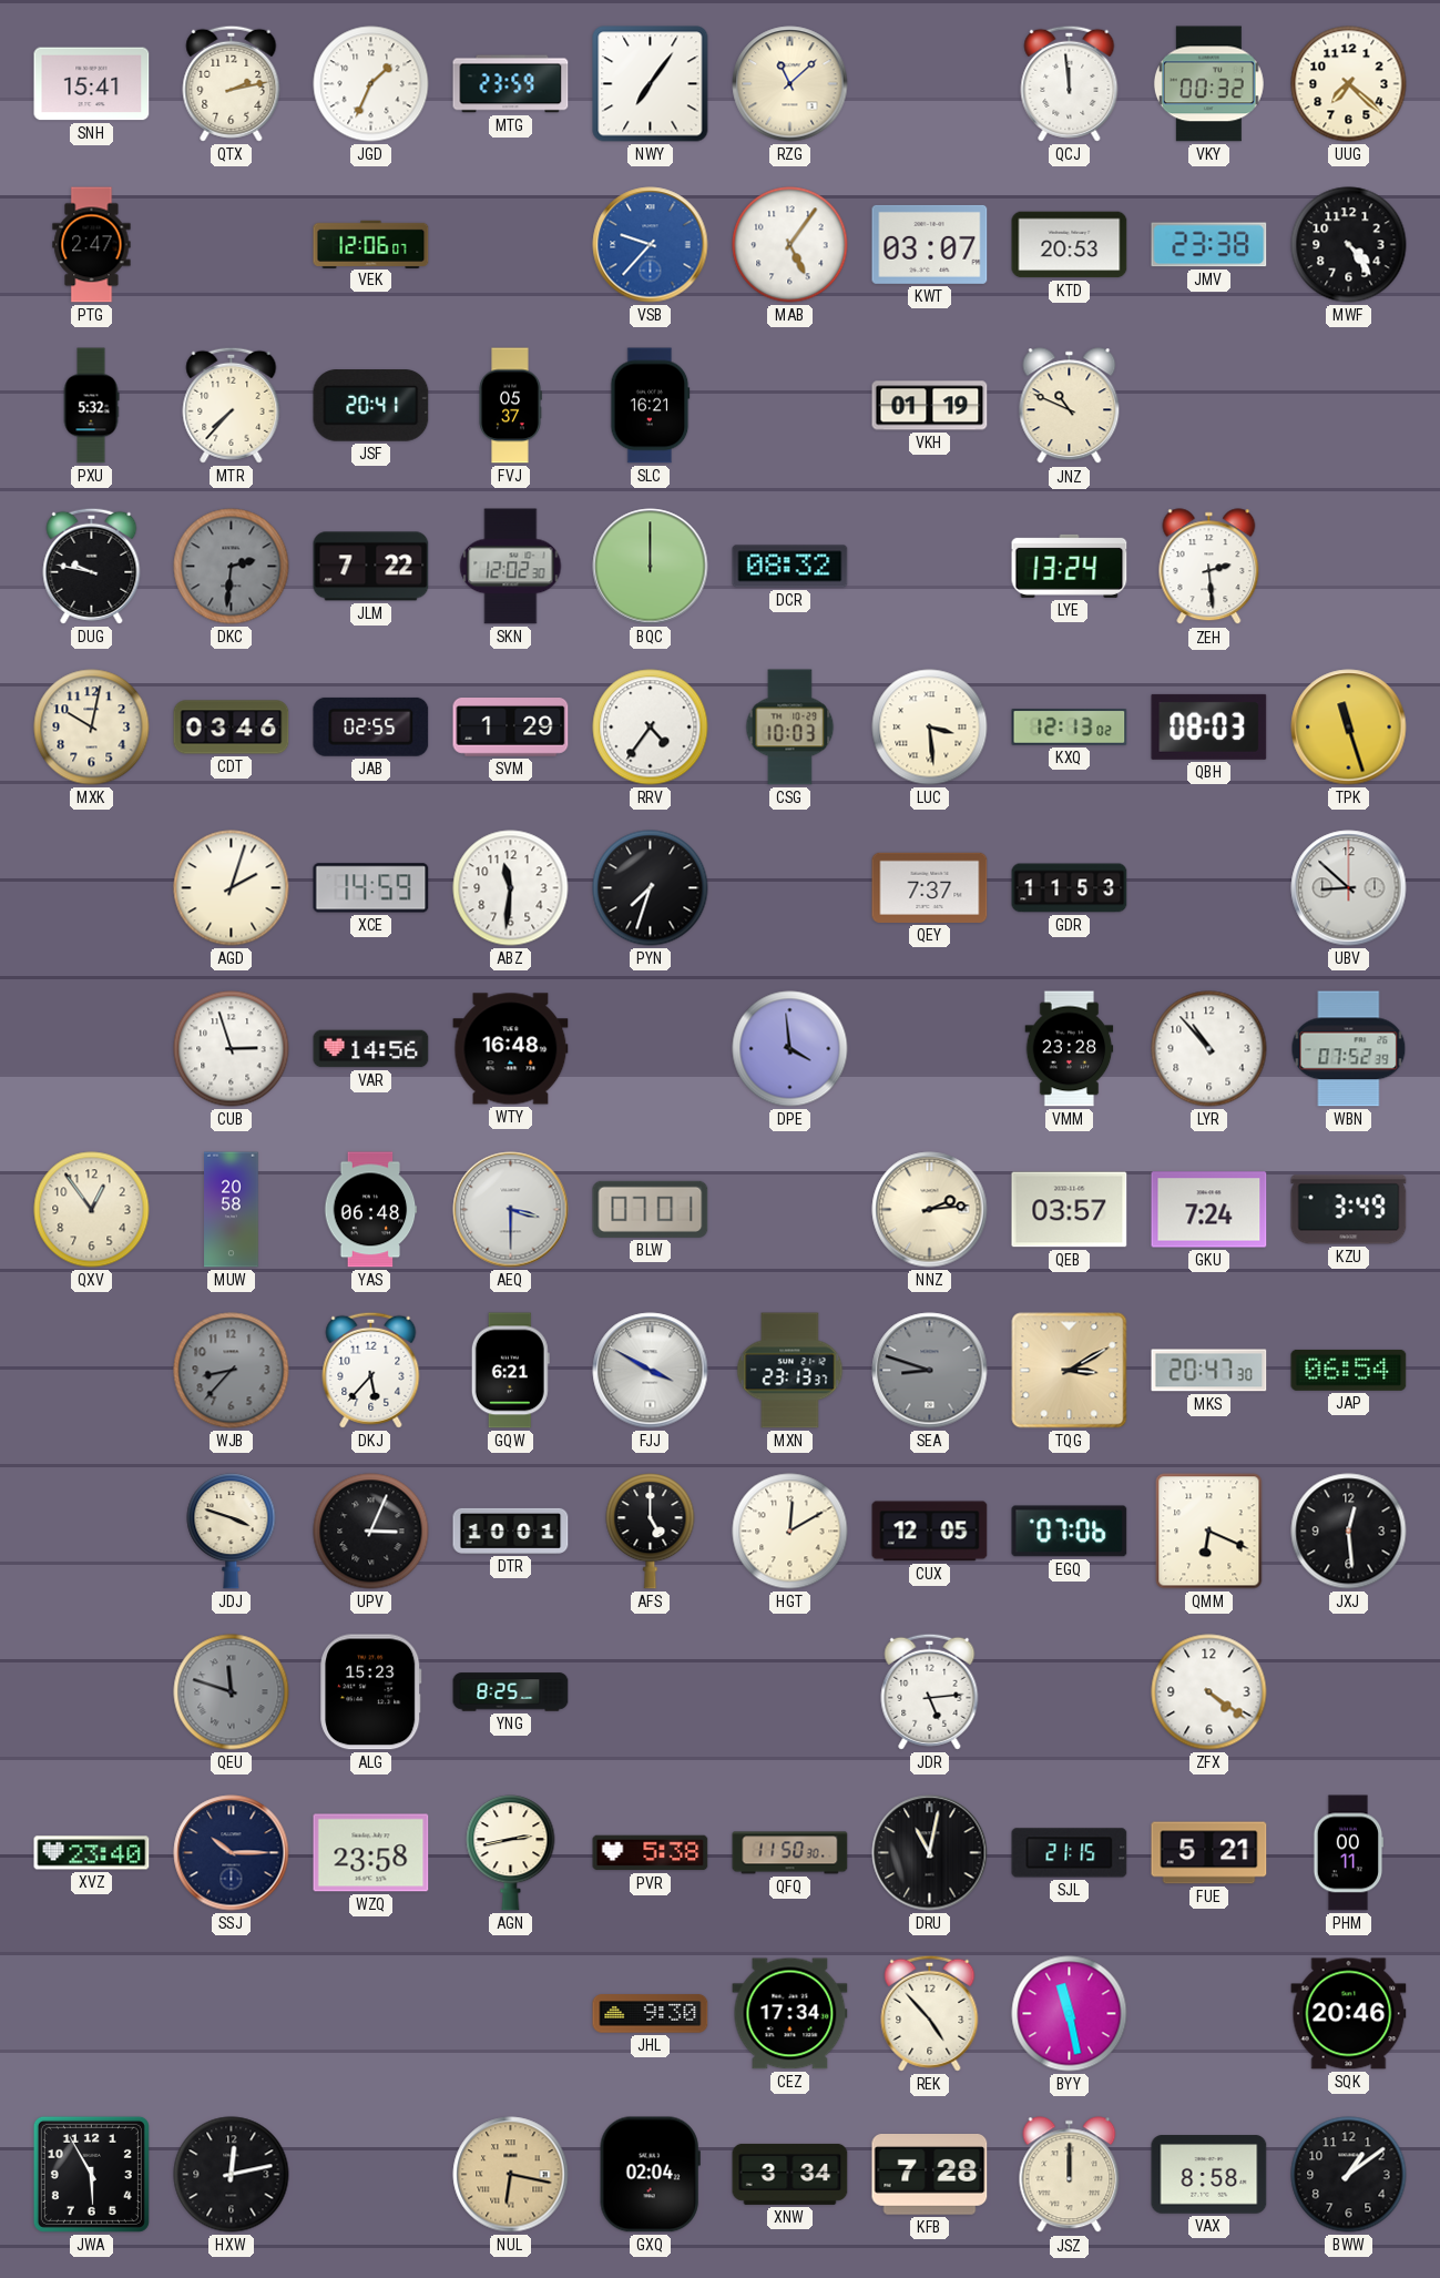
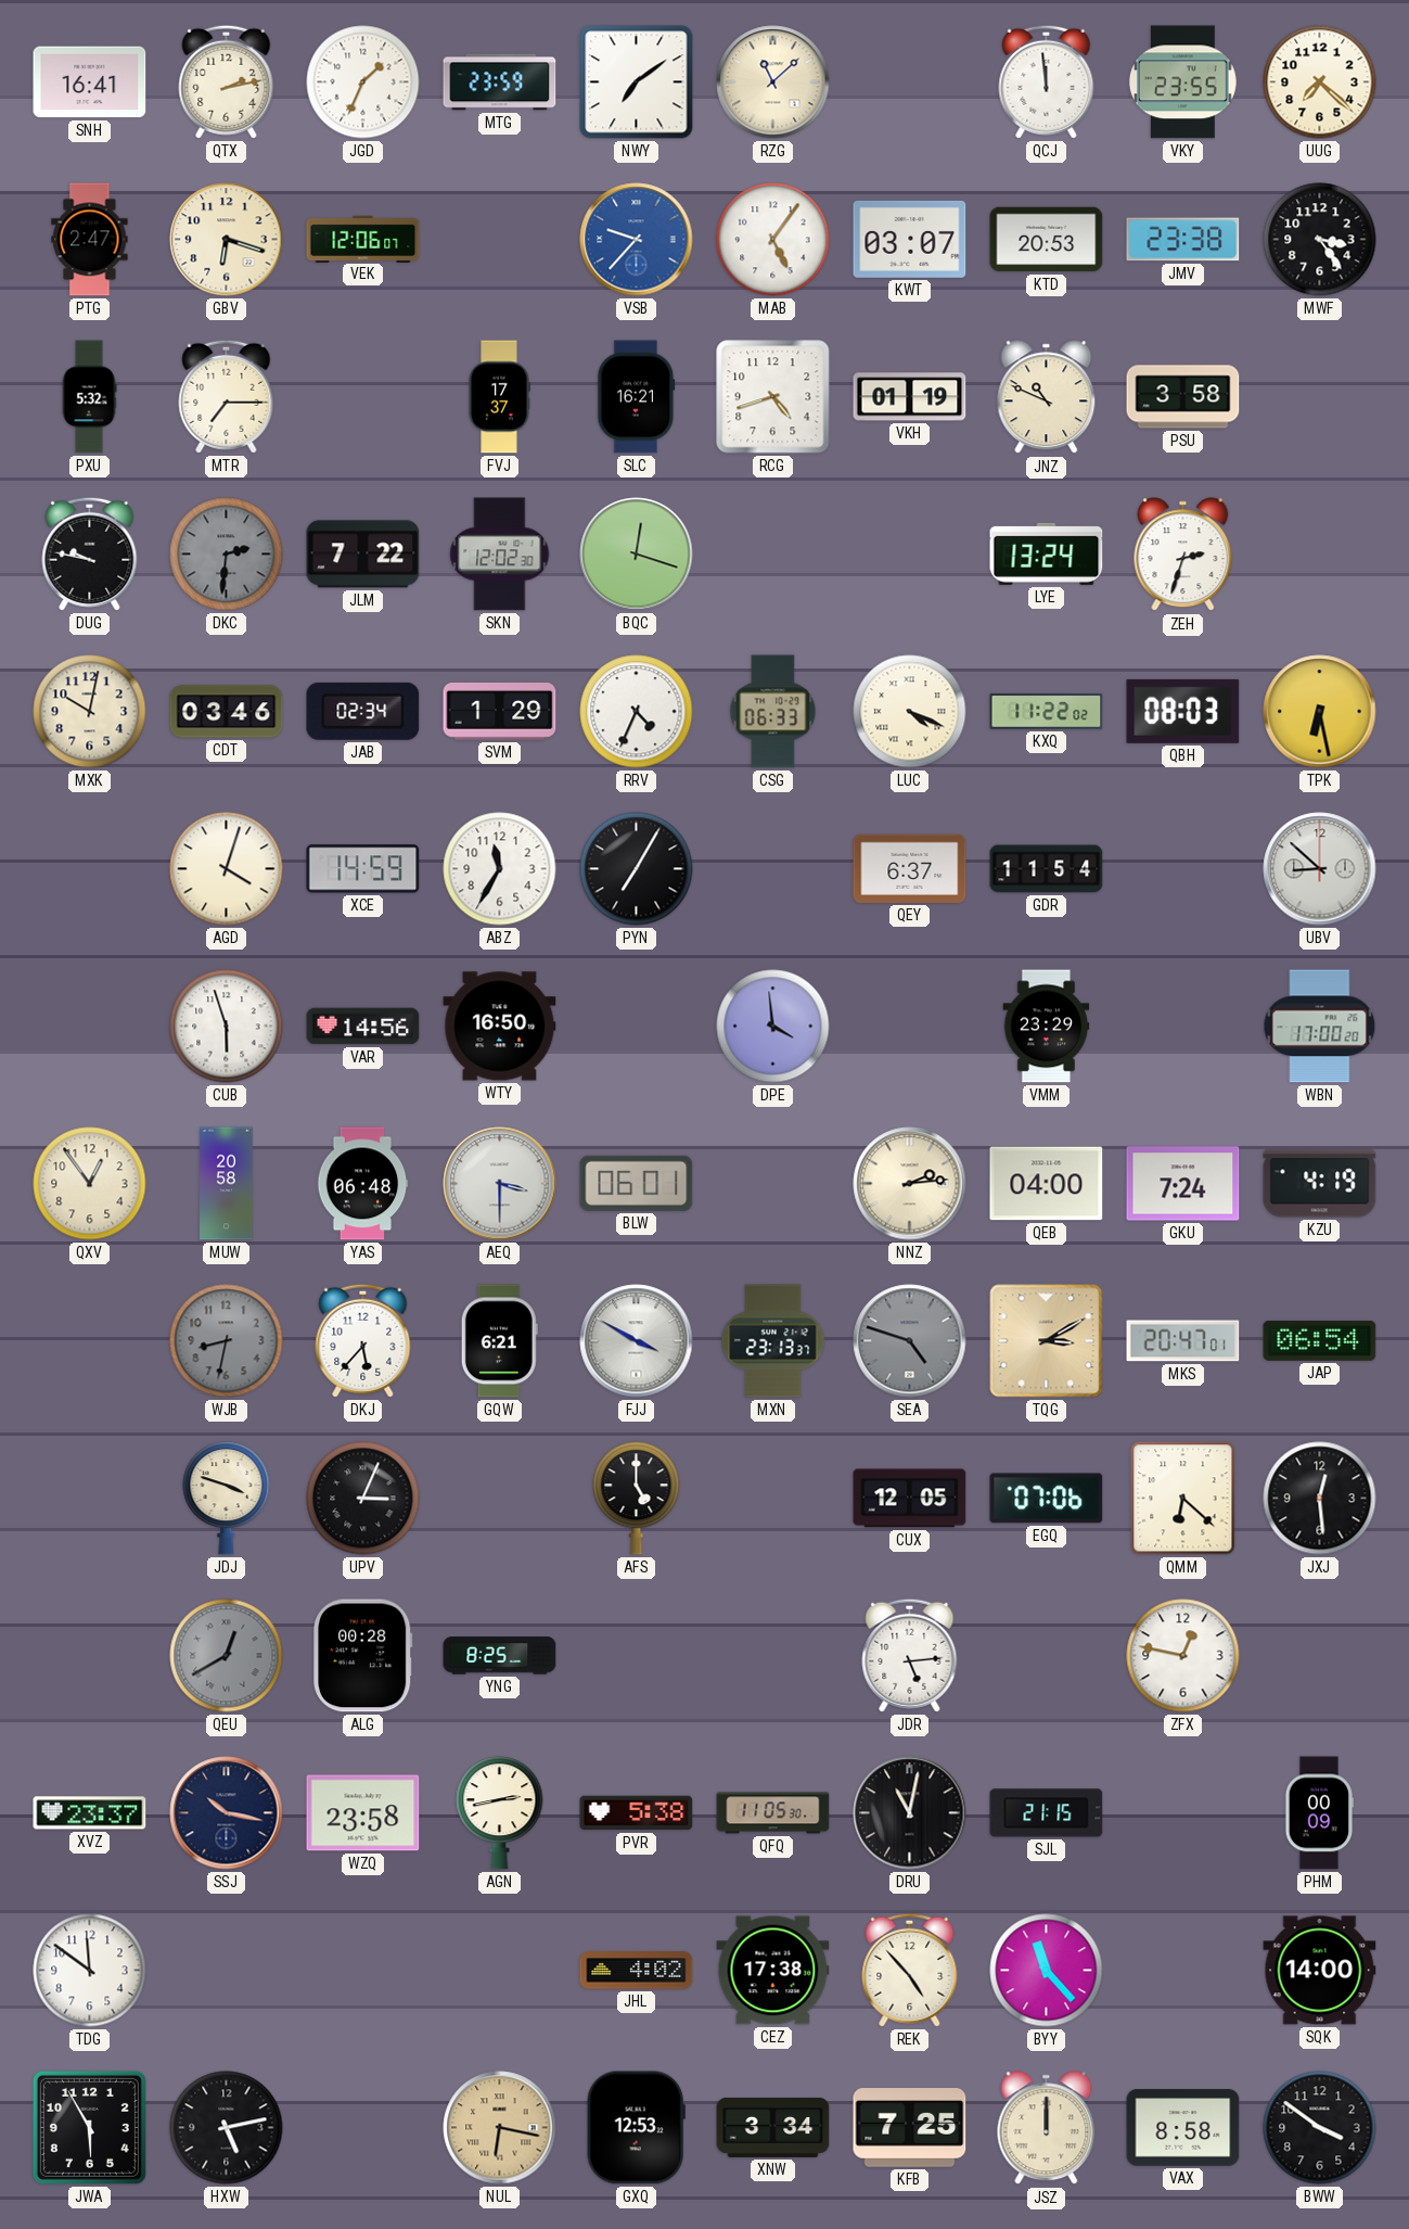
SNH: 15:41 -> 16:41
NWY: 7:06 -> 7:09
VKY: 00:32 -> 23:55
GBV: none -> 6:18
MWF: 4:24 -> 3:24
MTR: 7:37 -> 7:15
JSF: 20:41 -> none
FVJ: 05:37 -> 17:37
RCG: none -> 4:42
PSU: none -> 3:58
BQC: 12:00 -> 12:18
DCR: 08:32 -> none
ZEH: 2:29 -> 2:33
JAB: 02:55 -> 02:34
RRV: 4:36 -> 4:34
CSG: 10:03 -> 06:33
LUC: 3:29 -> 4:19
KXQ: 12:13 -> 11:22
TPK: 11:27 -> 6:28
AGD: 2:03 -> 4:03
ABZ: 11:31 -> 11:35
PYN: 7:33 -> 7:05
QEY: 7:37 -> 6:37
GDR: 11:53 -> 11:54
CUB: 2:57 -> 5:57
WTY: 16:48 -> 16:50
VMM: 23:28 -> 23:29
LYR: 10:53 -> none
WBN: 07:52 -> 17:00
BLW: 07:01 -> 06:01
QEB: 03:57 -> 04:00
KZU: 3:49 -> 4:19
WJB: 8:37 -> 8:32
SEA: 8:48 -> 4:48
MKS: 20:47:30 -> 20:47:01
DTR: 10:01 -> none
HGT: 12:10 -> none
QMM: 6:19 -> 6:22
QEU: 11:48 -> 12:40
ALG: 15:23 -> 00:28
ZFX: 4:21 -> 12:47
XVZ: 23:40 -> 23:37
SSJ: 10:15 -> 10:17
QFQ: 11:50 -> 11:05
FUE: 5:21 -> none
PHM: 00:11 -> 00:09
TDG: none -> 11:51
JHL: 9:30 -> 4:02
CEZ: 17:34 -> 17:38
BYY: 11:28 -> 11:23
SQK: 20:46 -> 14:00
HXW: 12:13 -> 5:13
GXQ: 02:04 -> 12:53
KFB: 7:28 -> 7:25
BWW: 1:09 -> 3:51
